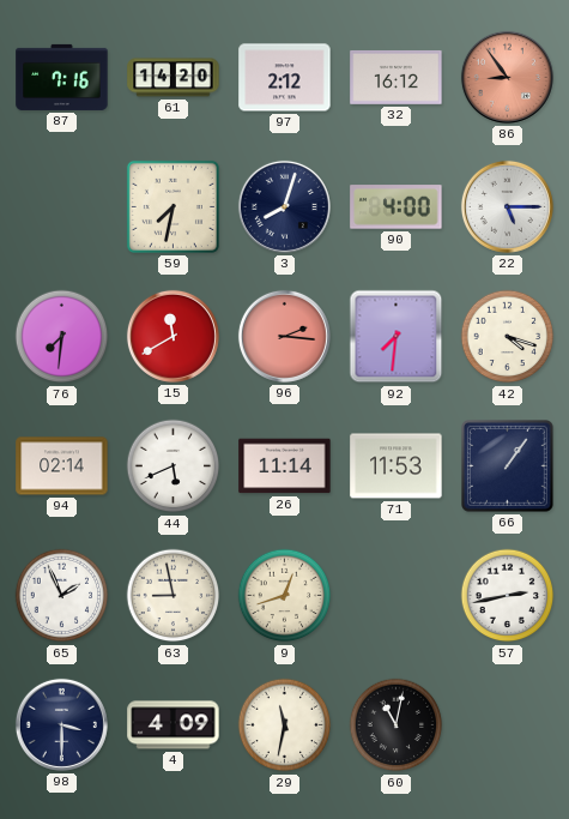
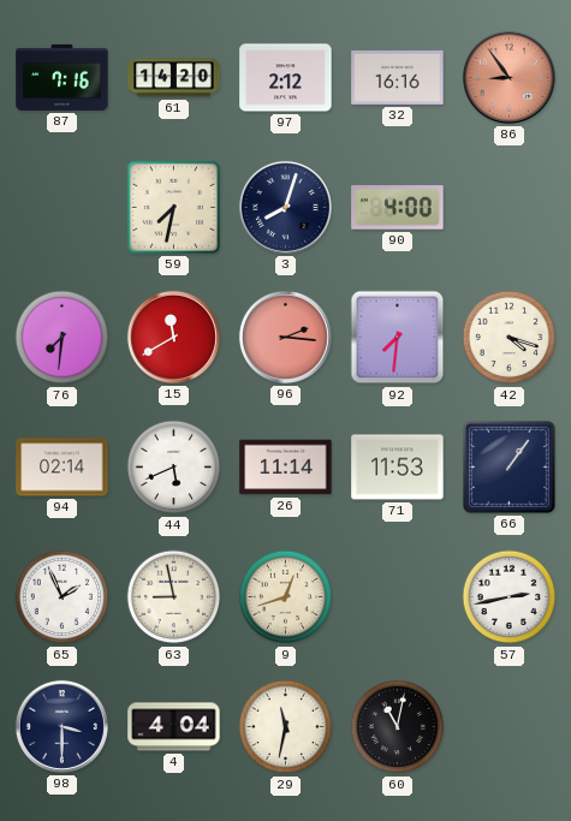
32: 16:12 -> 16:16
22: 5:15 -> none
4: 4:09 -> 4:04
